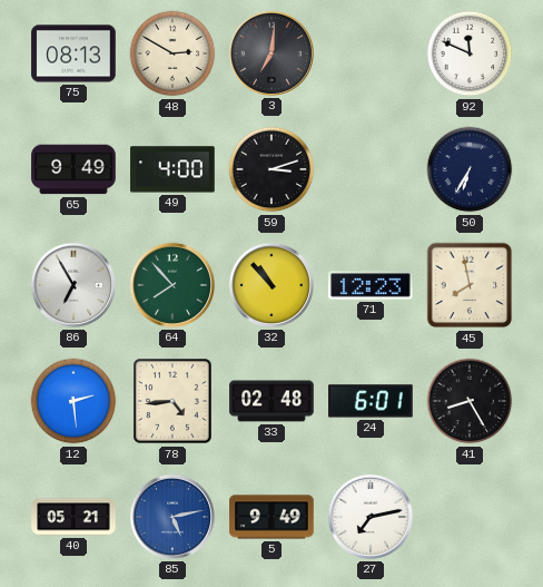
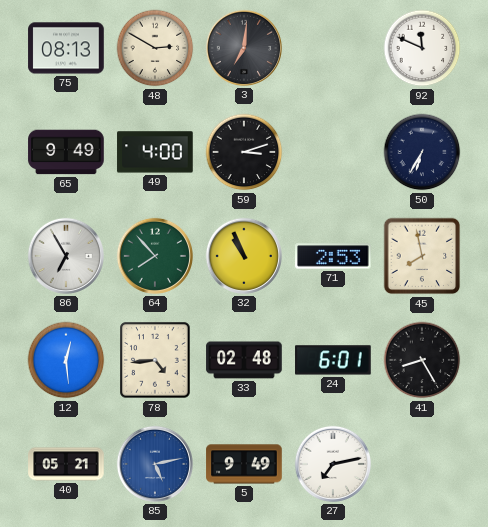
32: 10:53 -> 10:56
71: 12:23 -> 2:53
12: 2:29 -> 12:29
